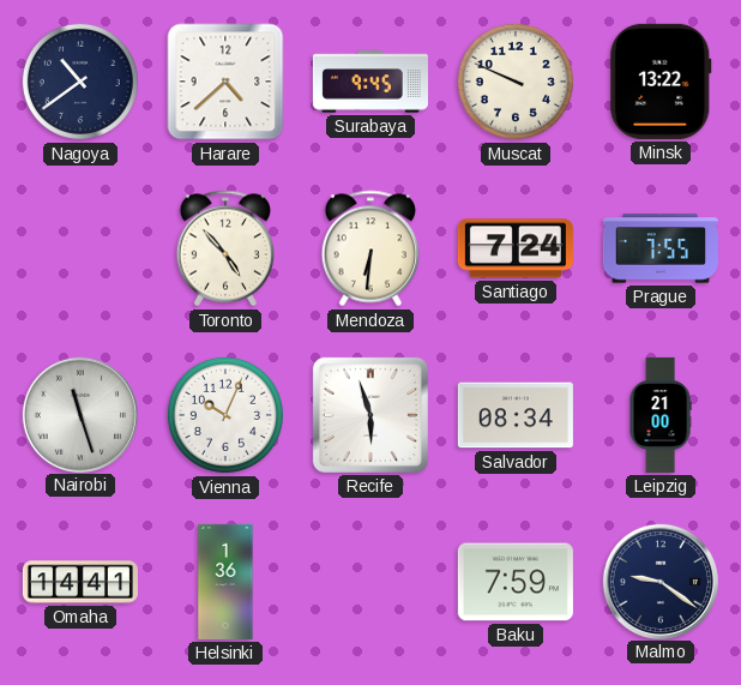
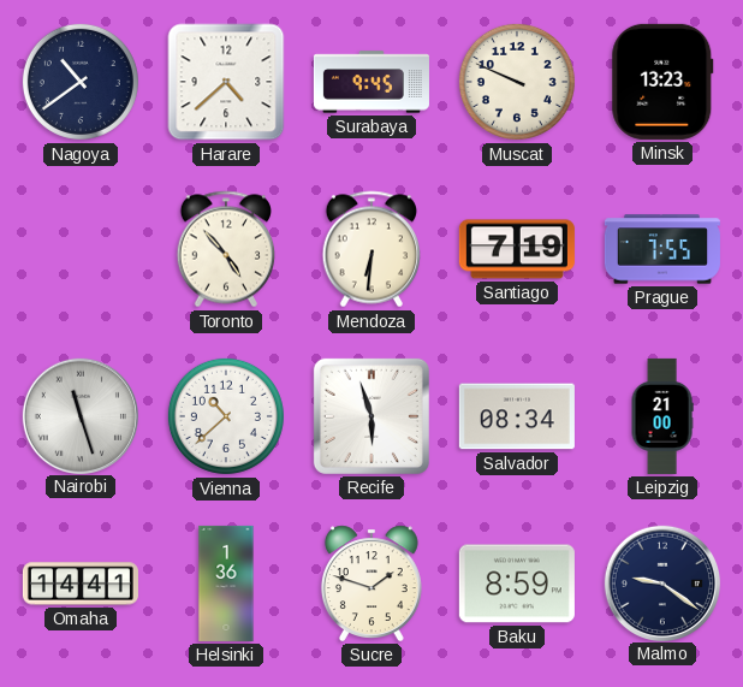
Minsk: 13:22 -> 13:23
Santiago: 7:24 -> 7:19
Vienna: 10:04 -> 10:38
Sucre: none -> 1:48
Baku: 7:59 -> 8:59
